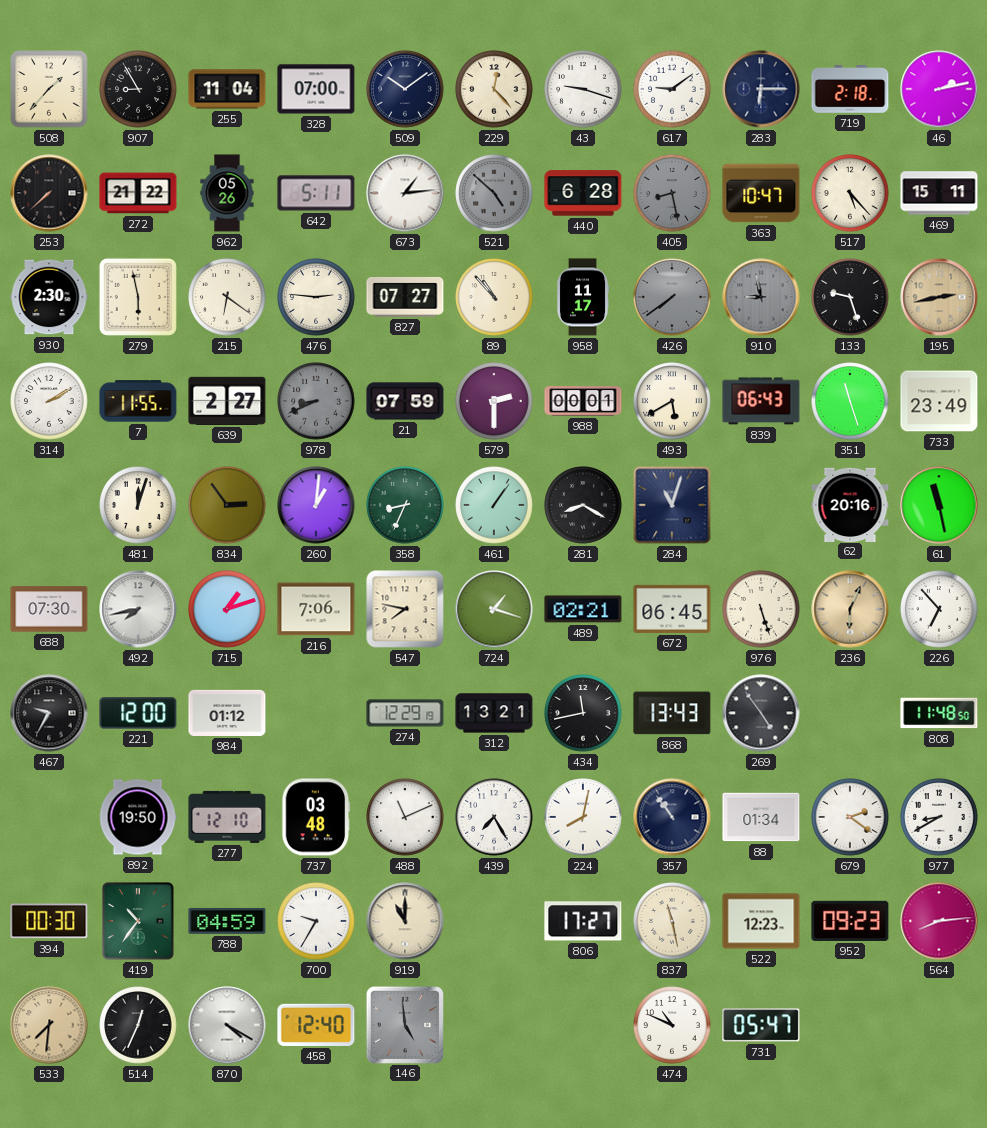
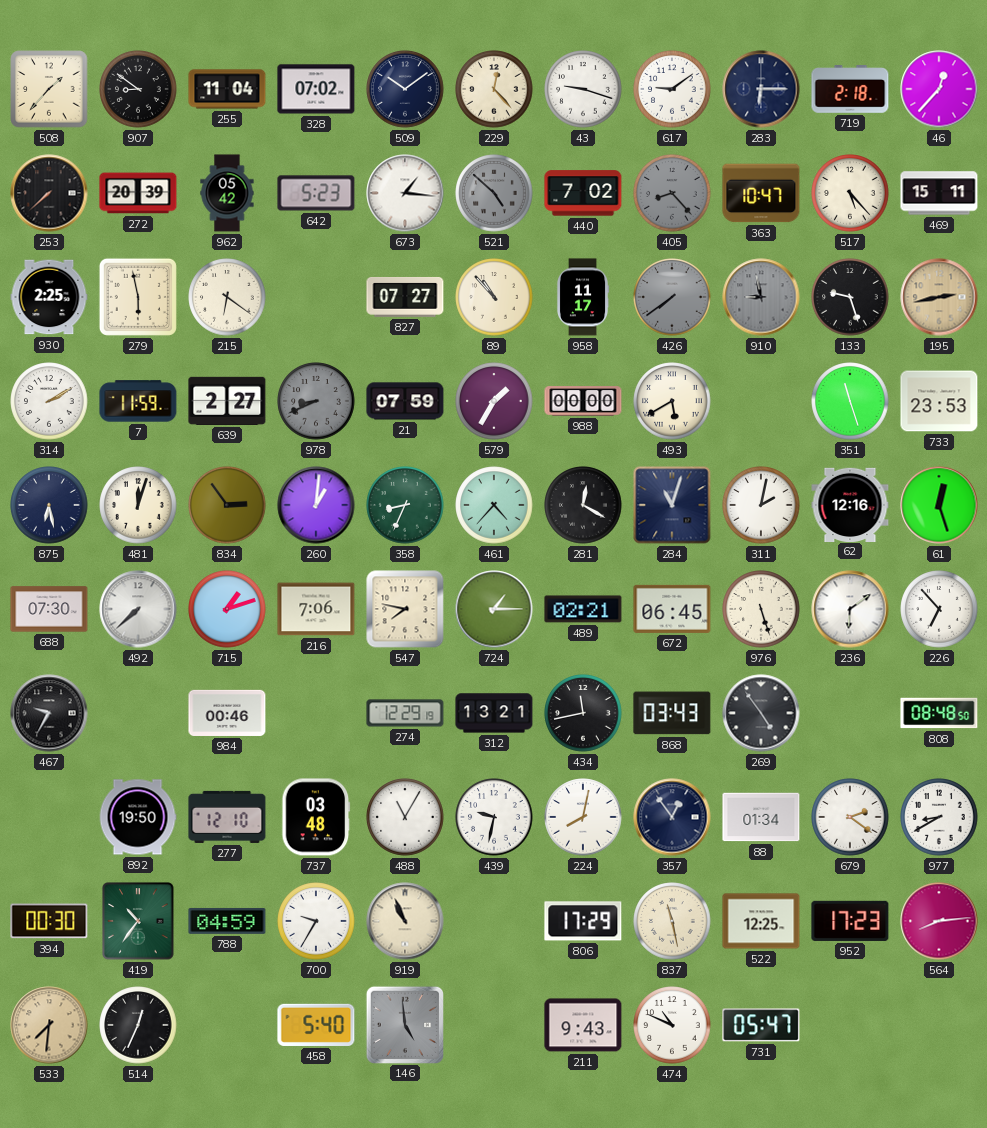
907: 8:55 -> 8:51
328: 07:00 -> 07:02
46: 2:13 -> 12:37
272: 21:22 -> 20:39
962: 05:26 -> 05:42
642: 5:11 -> 5:23
673: 1:14 -> 1:16
440: 6:28 -> 7:02
405: 8:28 -> 8:23
930: 2:30 -> 2:25
476: 2:46 -> none
7: 11:55 -> 11:59
579: 2:30 -> 1:35
988: 00:01 -> 00:00
839: 06:43 -> none
733: 23:49 -> 23:53
875: none -> 6:28
461: 1:06 -> 4:37
281: 8:20 -> 12:20
311: none -> 2:02
62: 20:16 -> 12:16
61: 11:28 -> 12:27
492: 7:43 -> 7:38
724: 1:18 -> 1:15
236: 6:04 -> 6:09
236 dial: champagne -> white
221: 12:00 -> none
984: 01:12 -> 00:46
868: 13:43 -> 03:43
808: 11:48 -> 08:48
488: 11:11 -> 11:05
439: 7:25 -> 9:32
357: 10:54 -> 12:54
919: 11:00 -> 10:56
806: 17:27 -> 17:29
522: 12:23 -> 12:25
952: 09:23 -> 17:23
870: 4:20 -> none
458: 12:40 -> 5:40
211: none -> 9:43
